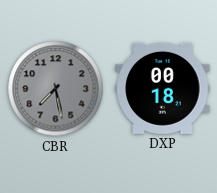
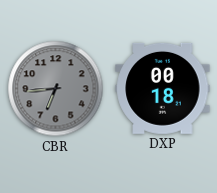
CBR: 7:28 -> 6:44
